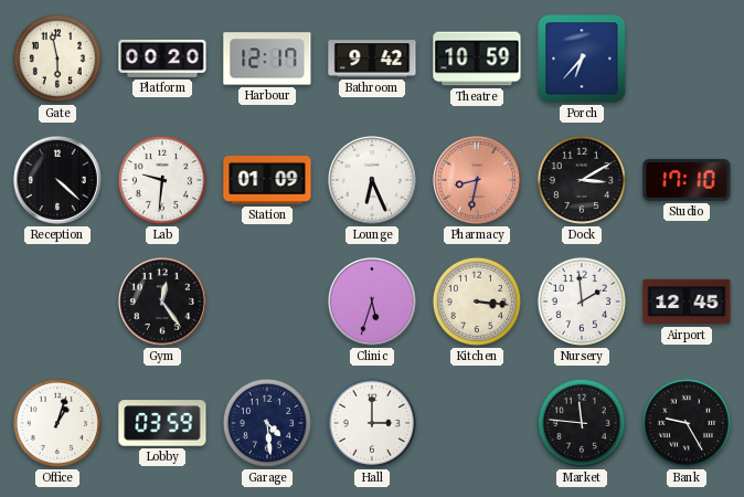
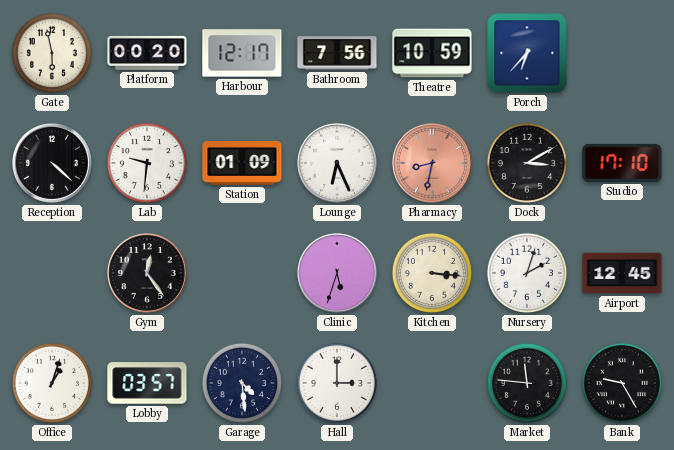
Bathroom: 9:42 -> 7:56
Nursery: 1:59 -> 2:03
Lobby: 03:59 -> 03:57
